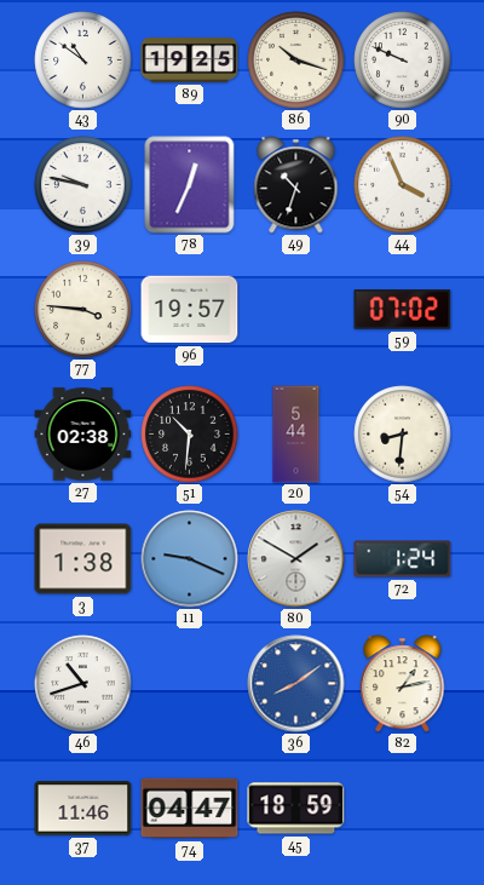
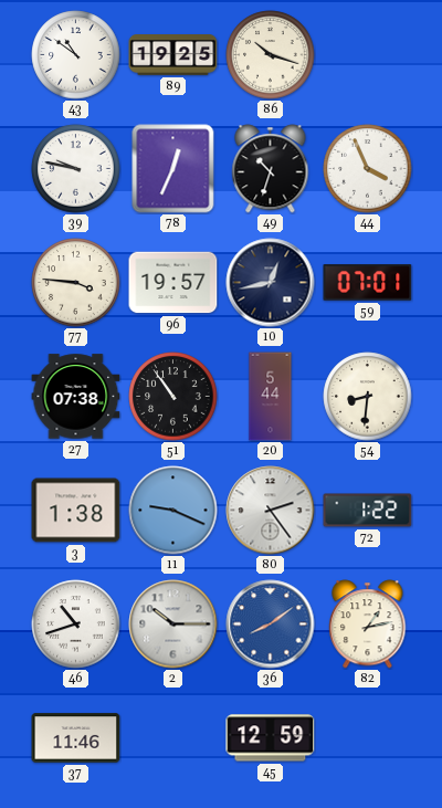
90: 9:49 -> none
10: none -> 12:43
59: 07:02 -> 07:01
27: 02:38 -> 07:38
51: 10:31 -> 10:54
80: 1:50 -> 2:24
72: 1:24 -> 1:22
2: none -> 10:15
74: 04:47 -> none
45: 18:59 -> 12:59
